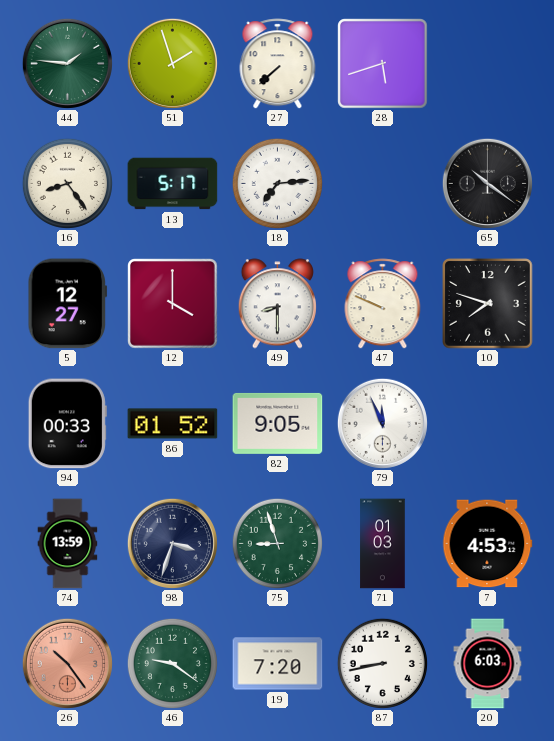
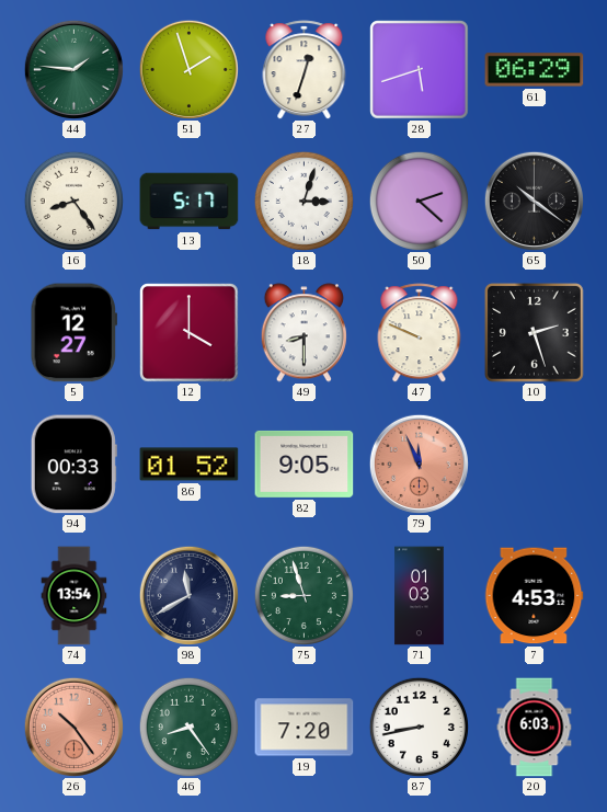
27: 7:38 -> 12:33
61: none -> 06:29
18: 7:14 -> 3:03
50: none -> 2:22
10: 7:48 -> 2:27
79 dial: white -> salmon
74: 13:59 -> 13:54
98: 3:33 -> 11:40
46: 9:21 -> 8:24
